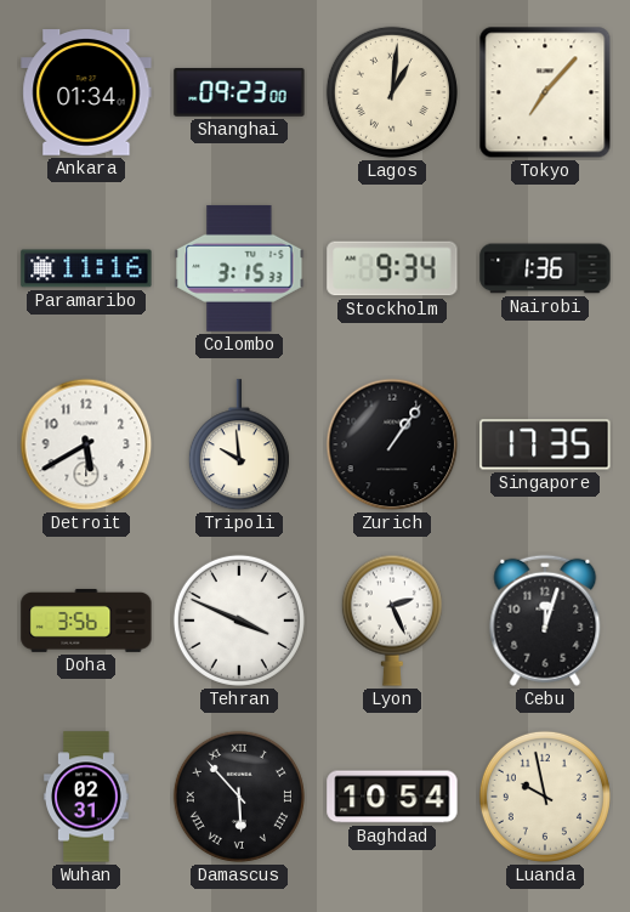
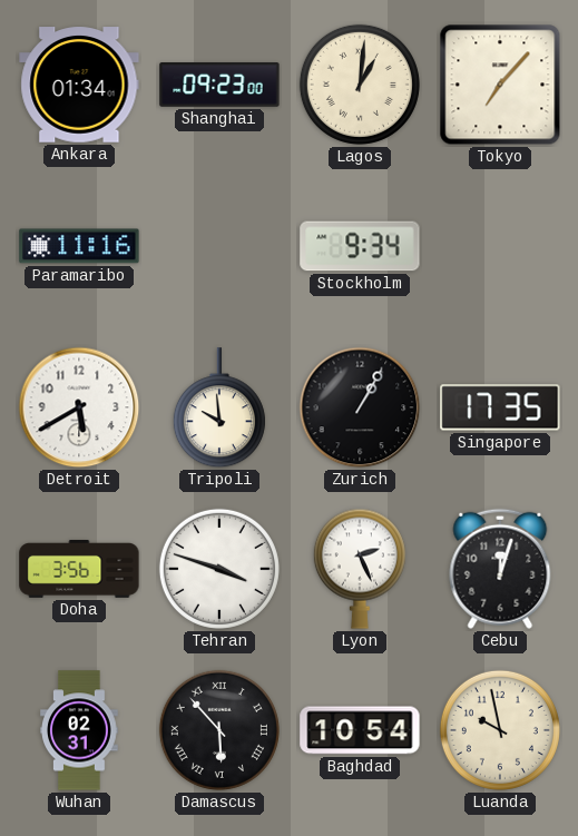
Colombo: 3:15 -> none
Nairobi: 1:36 -> none
Zurich: 1:06 -> 1:05
Tehran: 3:49 -> 3:48
